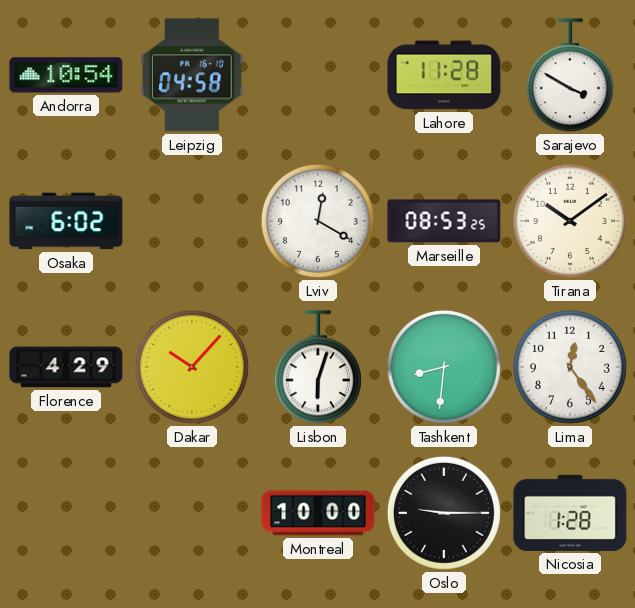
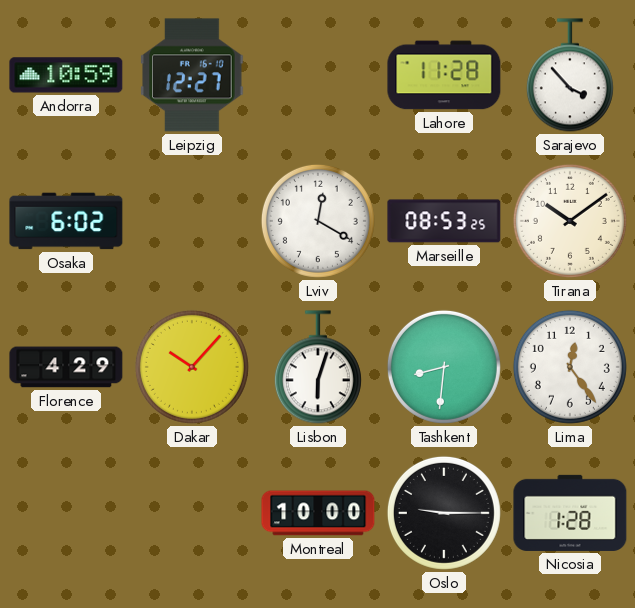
Andorra: 10:54 -> 10:59
Leipzig: 04:58 -> 12:27
Sarajevo: 3:50 -> 3:53
